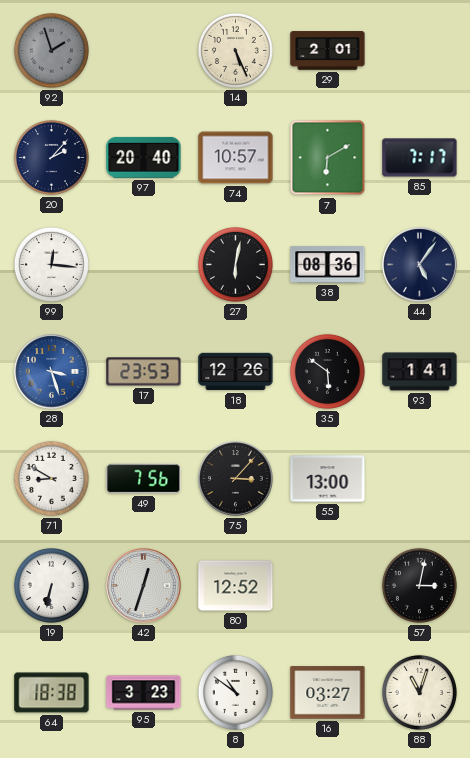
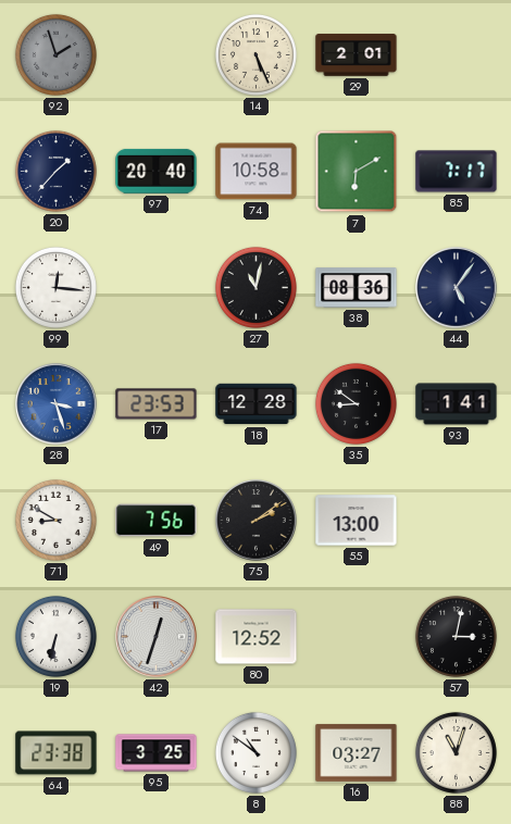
20: 2:07 -> 1:37
74: 10:57 -> 10:58
27: 6:02 -> 11:02
18: 12:26 -> 12:28
35: 5:51 -> 8:51
75: 3:07 -> 2:09
64: 18:38 -> 23:38
95: 3:23 -> 3:25
